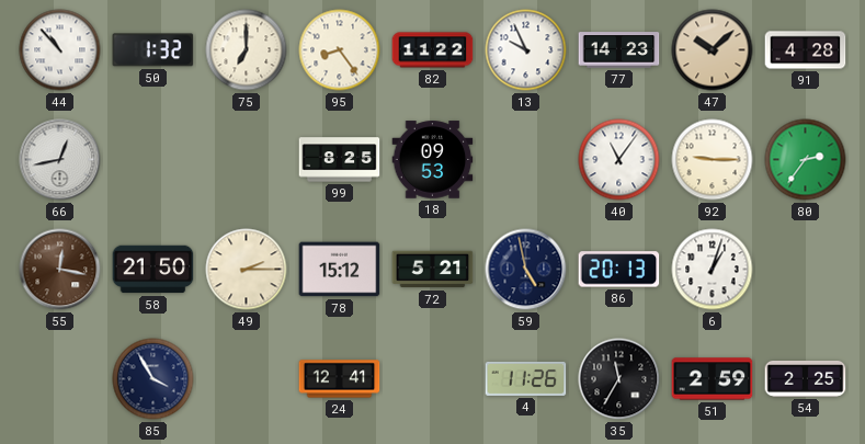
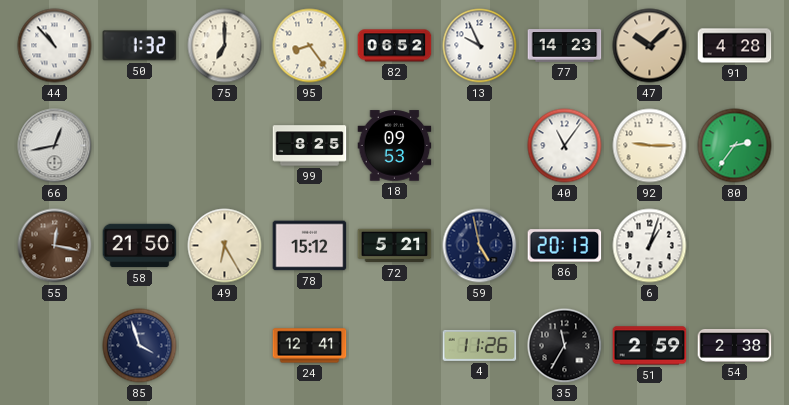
82: 11:22 -> 06:52
49: 2:15 -> 6:25
85: 3:55 -> 3:57
54: 2:25 -> 2:38
